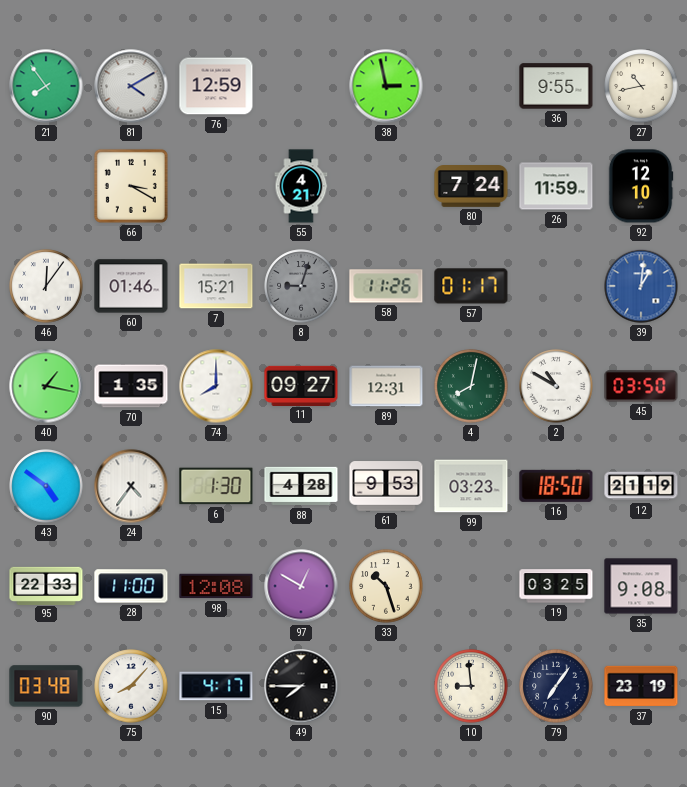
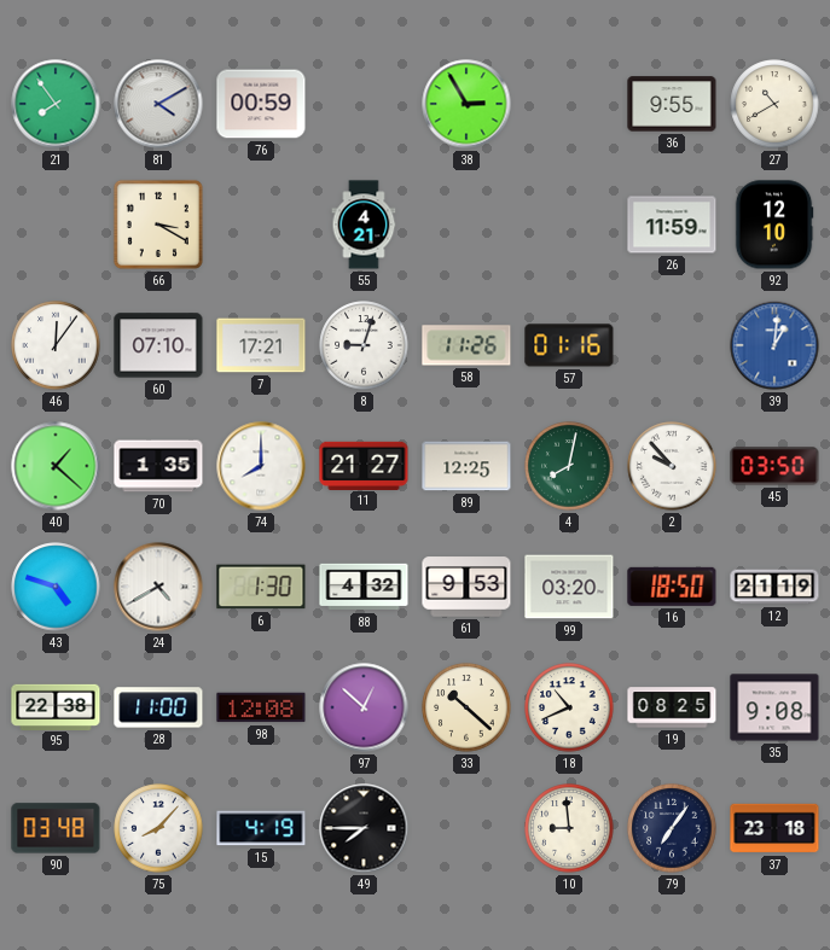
76: 12:59 -> 00:59
38: 2:58 -> 2:55
27: 10:43 -> 10:40
80: 7:24 -> none
60: 01:46 -> 07:10
7: 15:21 -> 17:21
8 dial: grey -> white
57: 01:17 -> 01:16
40: 1:17 -> 1:22
11: 09:27 -> 21:27
89: 12:31 -> 12:25
2: 10:50 -> 9:53
43: 4:51 -> 4:48
24: 4:36 -> 4:40
88: 4:28 -> 4:32
99: 03:23 -> 03:20
95: 22:33 -> 22:38
97: 12:50 -> 12:52
33: 10:27 -> 10:22
18: none -> 10:41
19: 03:25 -> 08:25
15: 4:17 -> 4:19
37: 23:19 -> 23:18
